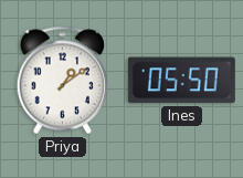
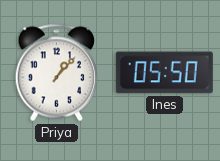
Priya: 1:09 -> 1:07
